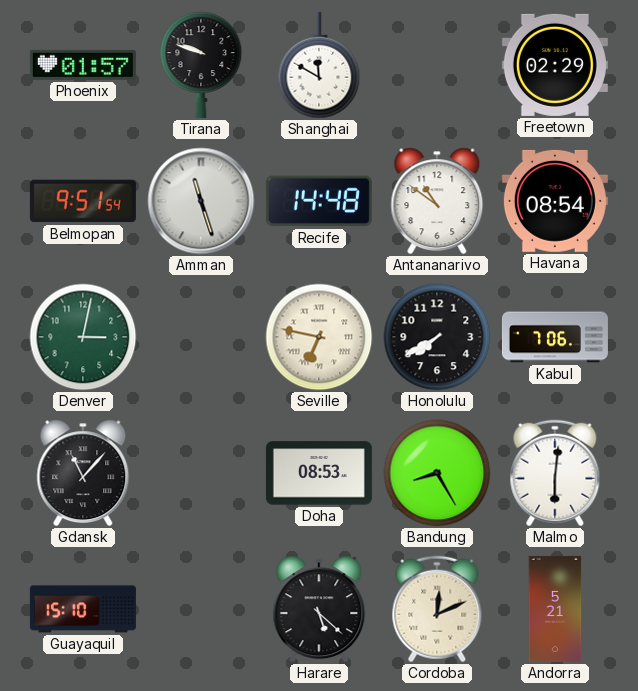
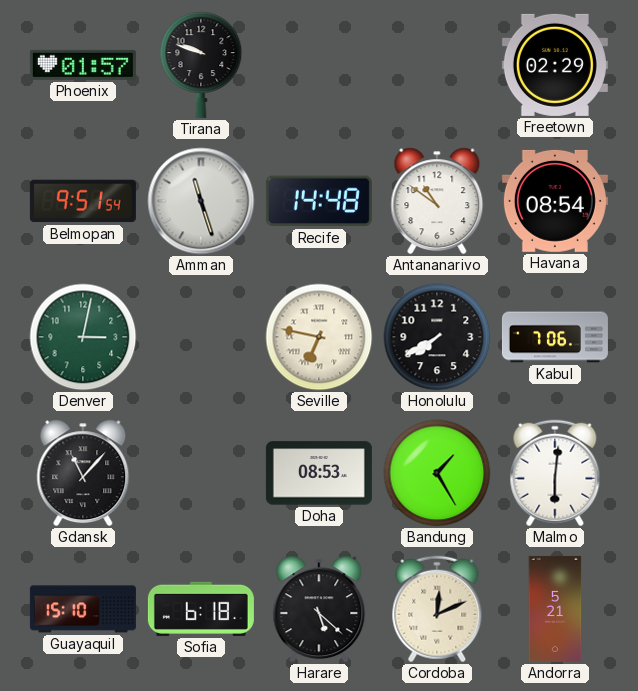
Shanghai: 11:50 -> none
Bandung: 8:25 -> 1:25
Sofia: none -> 6:18
